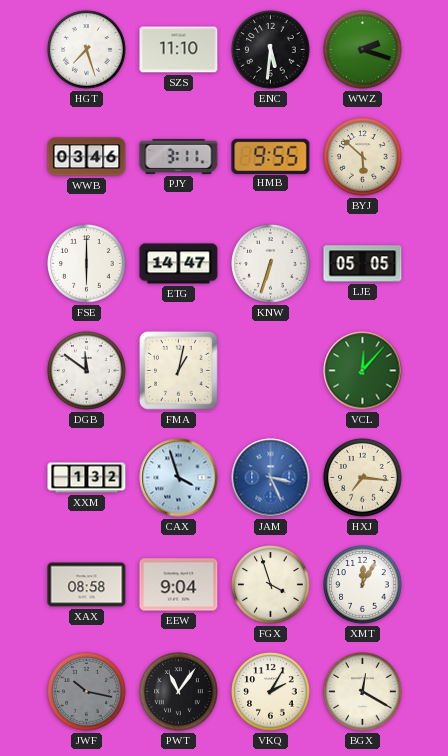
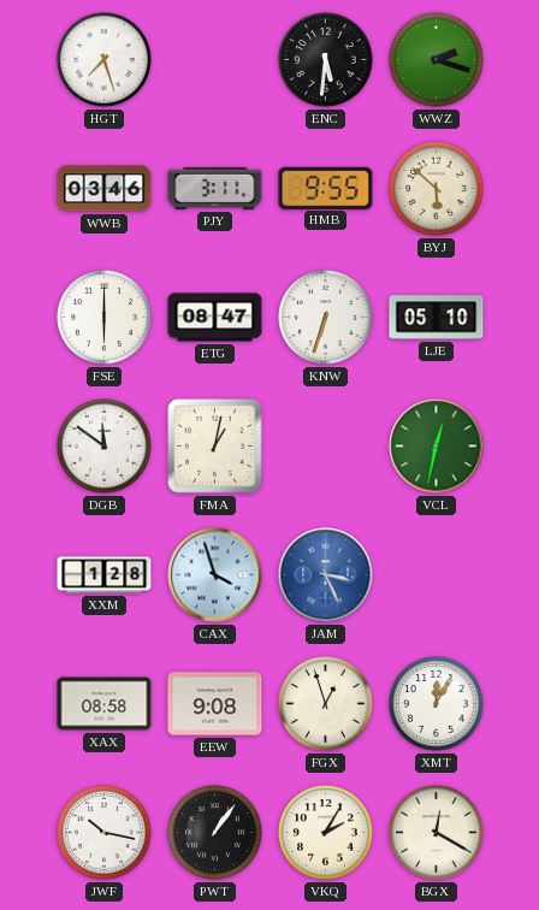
SZS: 11:10 -> none
ETG: 14:47 -> 08:47
LJE: 05:05 -> 05:10
VCL: 12:07 -> 12:32
XXM: 1:32 -> 1:28
HXJ: 7:16 -> none
EEW: 9:04 -> 9:08
FGX: 3:57 -> 12:57
JWF dial: grey -> white
PWT: 11:06 -> 1:06
